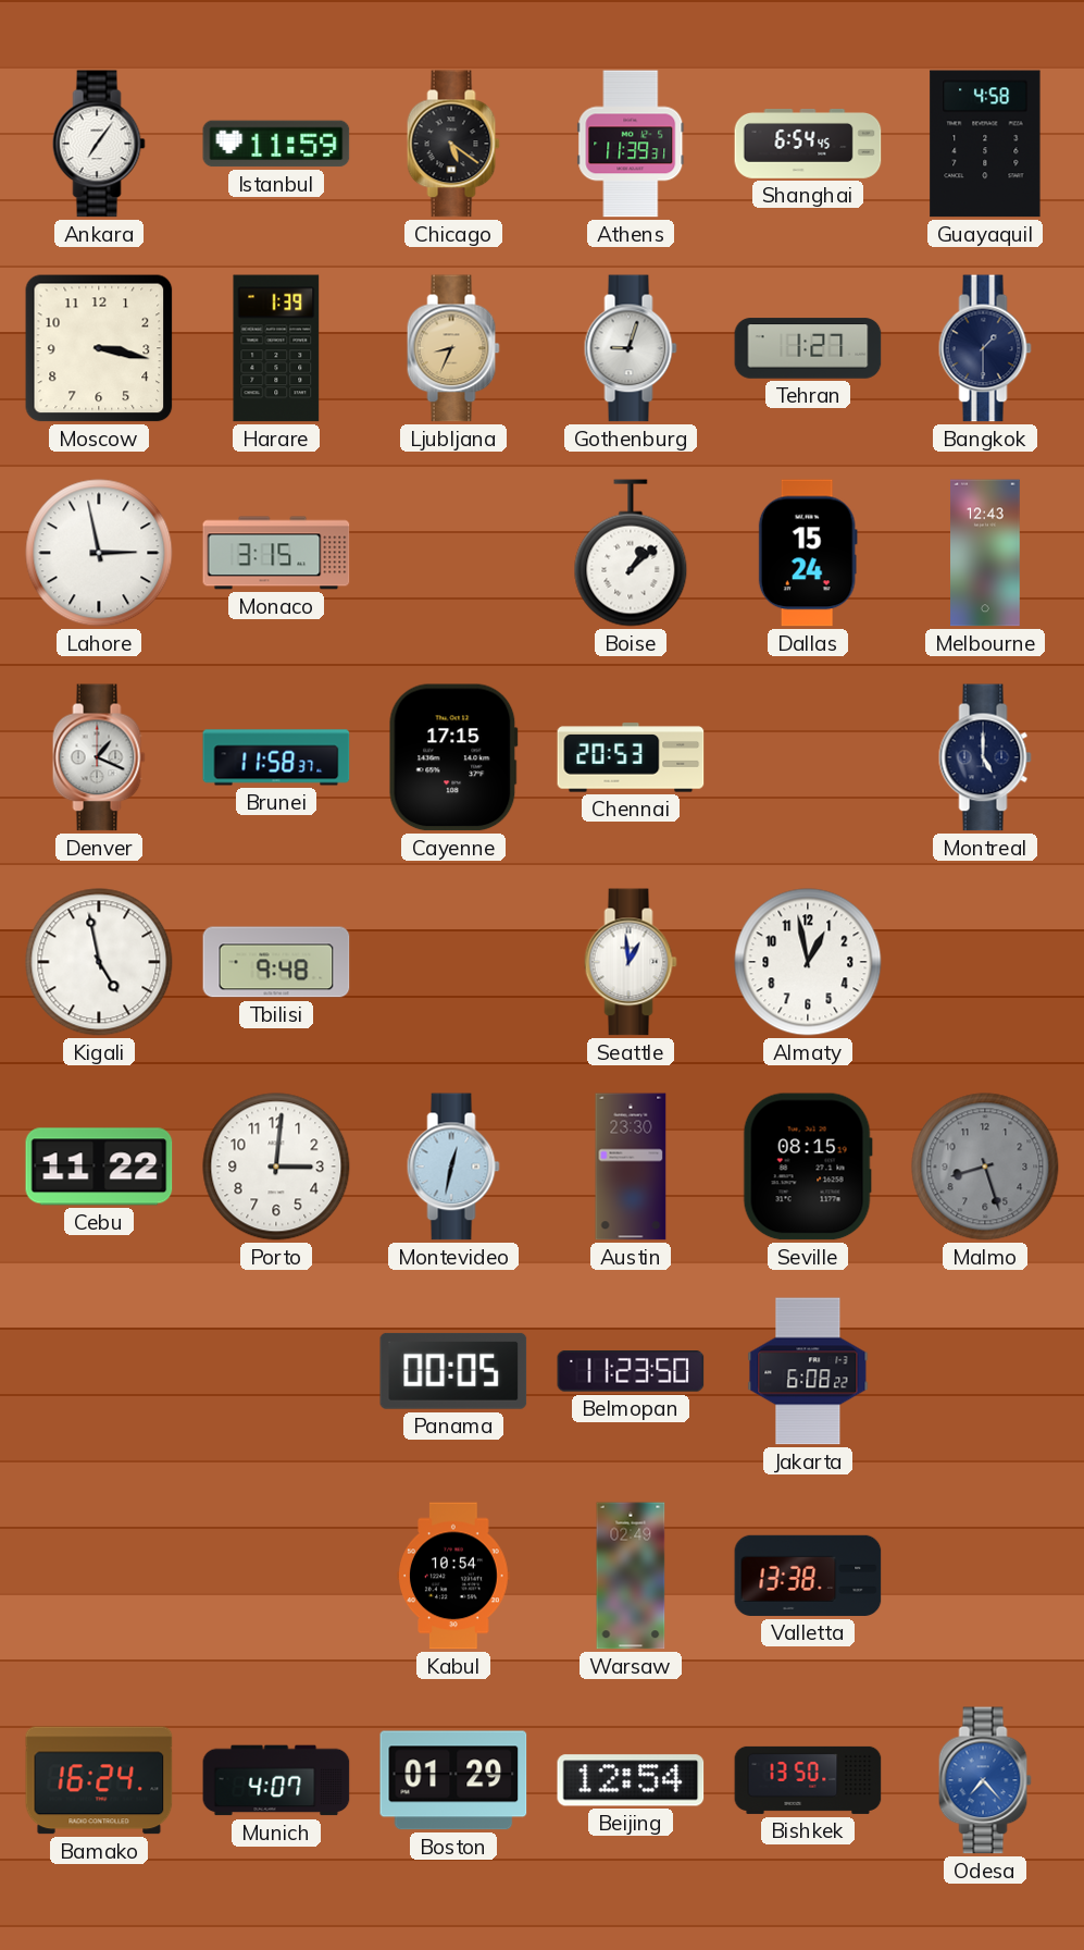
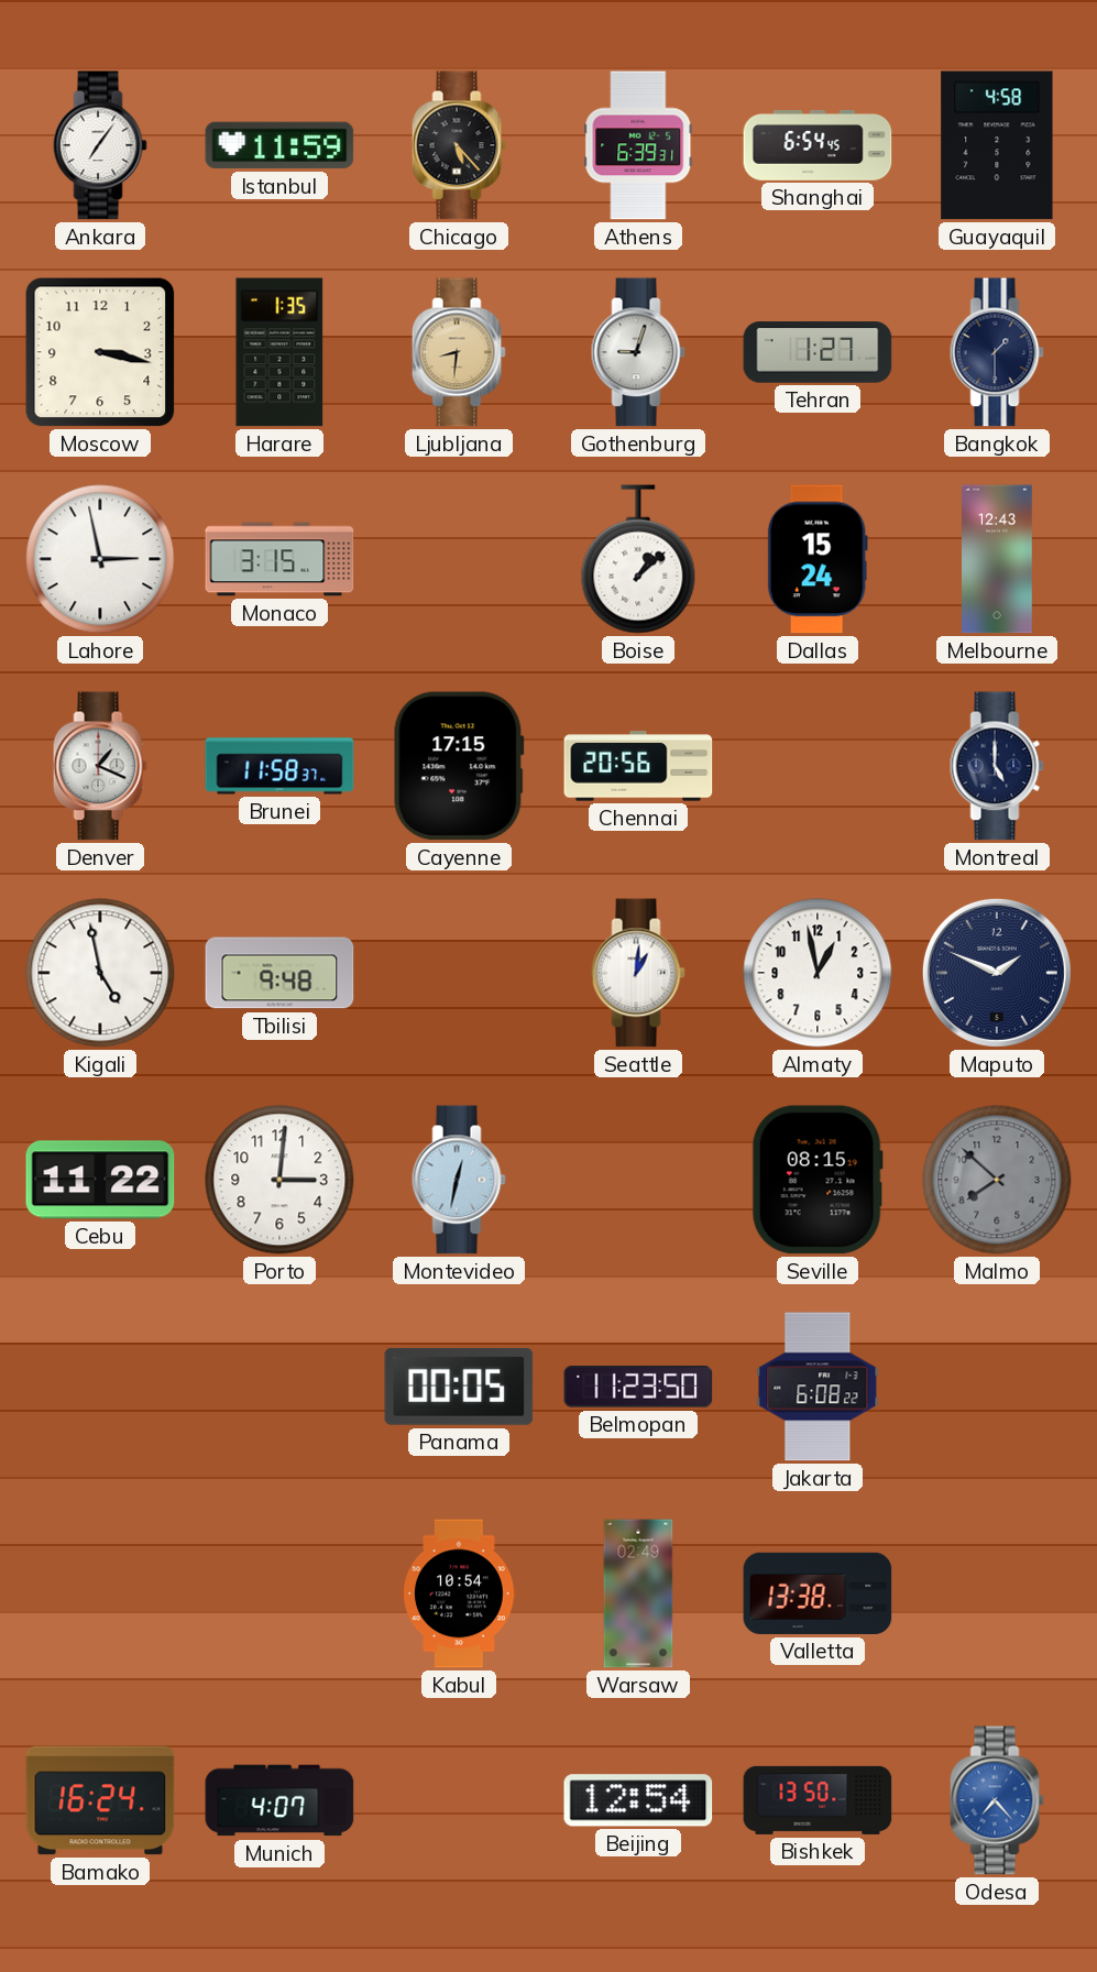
Chicago: 5:21 -> 5:23
Athens: 11:39 -> 6:39
Harare: 1:39 -> 1:35
Ljubljana: 8:34 -> 8:31
Chennai: 20:53 -> 20:56
Seattle: 12:59 -> 1:01
Maputo: none -> 1:49
Austin: 23:30 -> none
Malmo: 8:27 -> 7:52
Boston: 01:29 -> none
